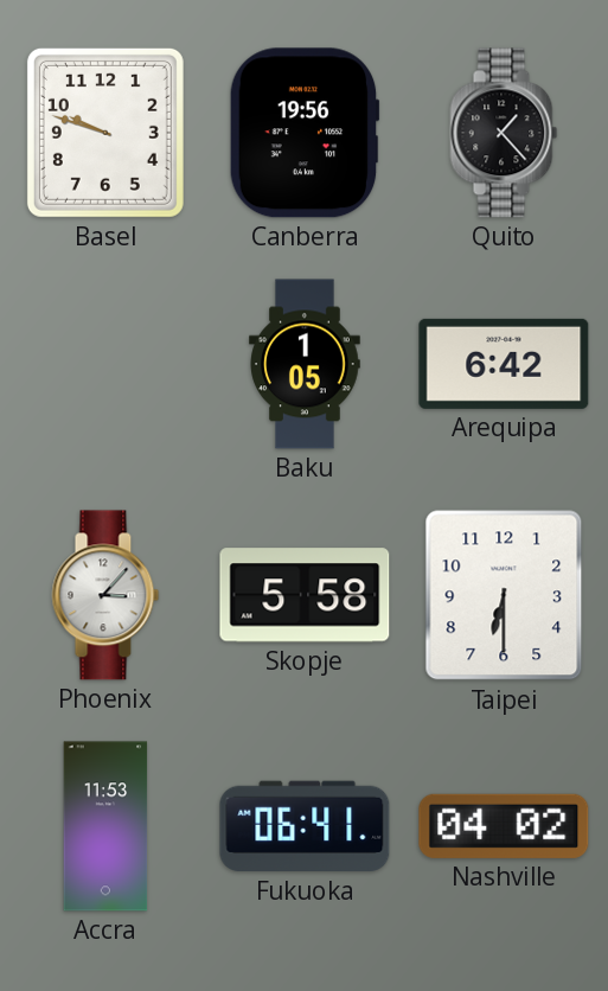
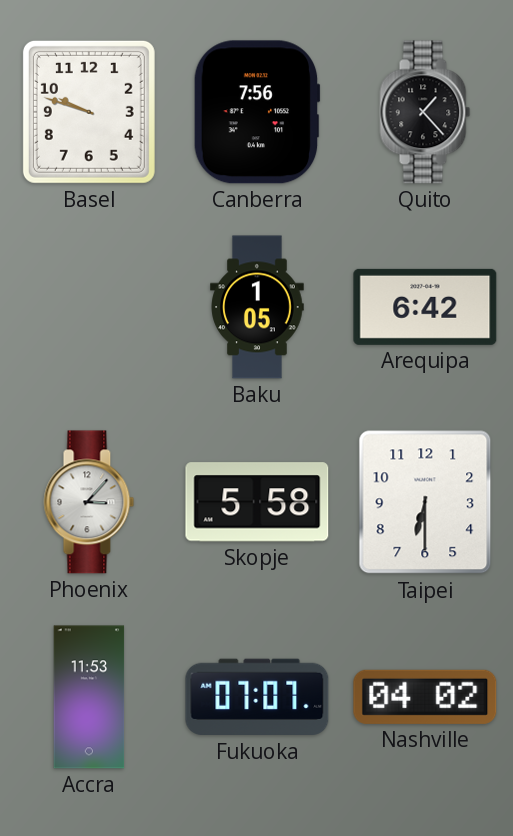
Canberra: 19:56 -> 7:56
Fukuoka: 06:41 -> 07:07
